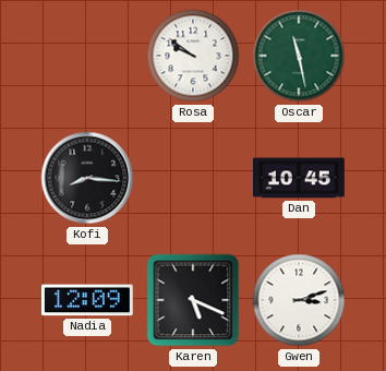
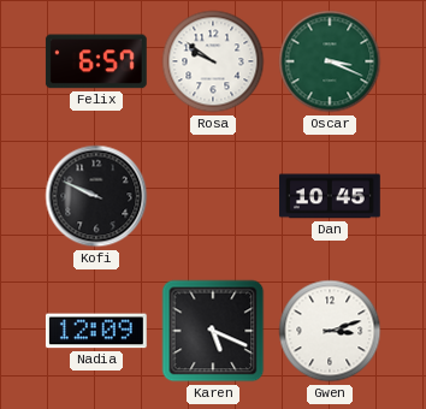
Felix: none -> 6:57
Oscar: 11:28 -> 3:19
Kofi: 8:16 -> 9:49
